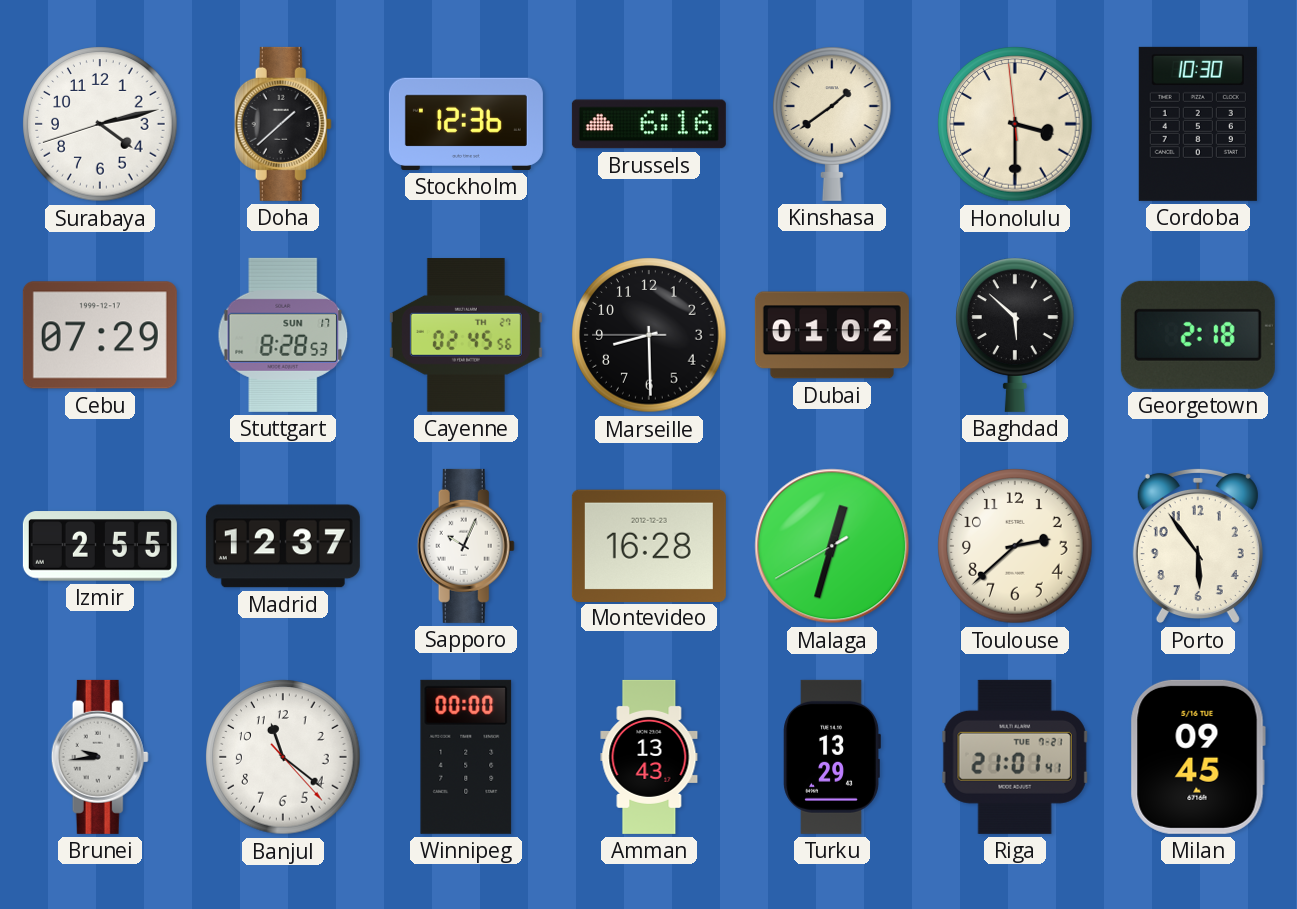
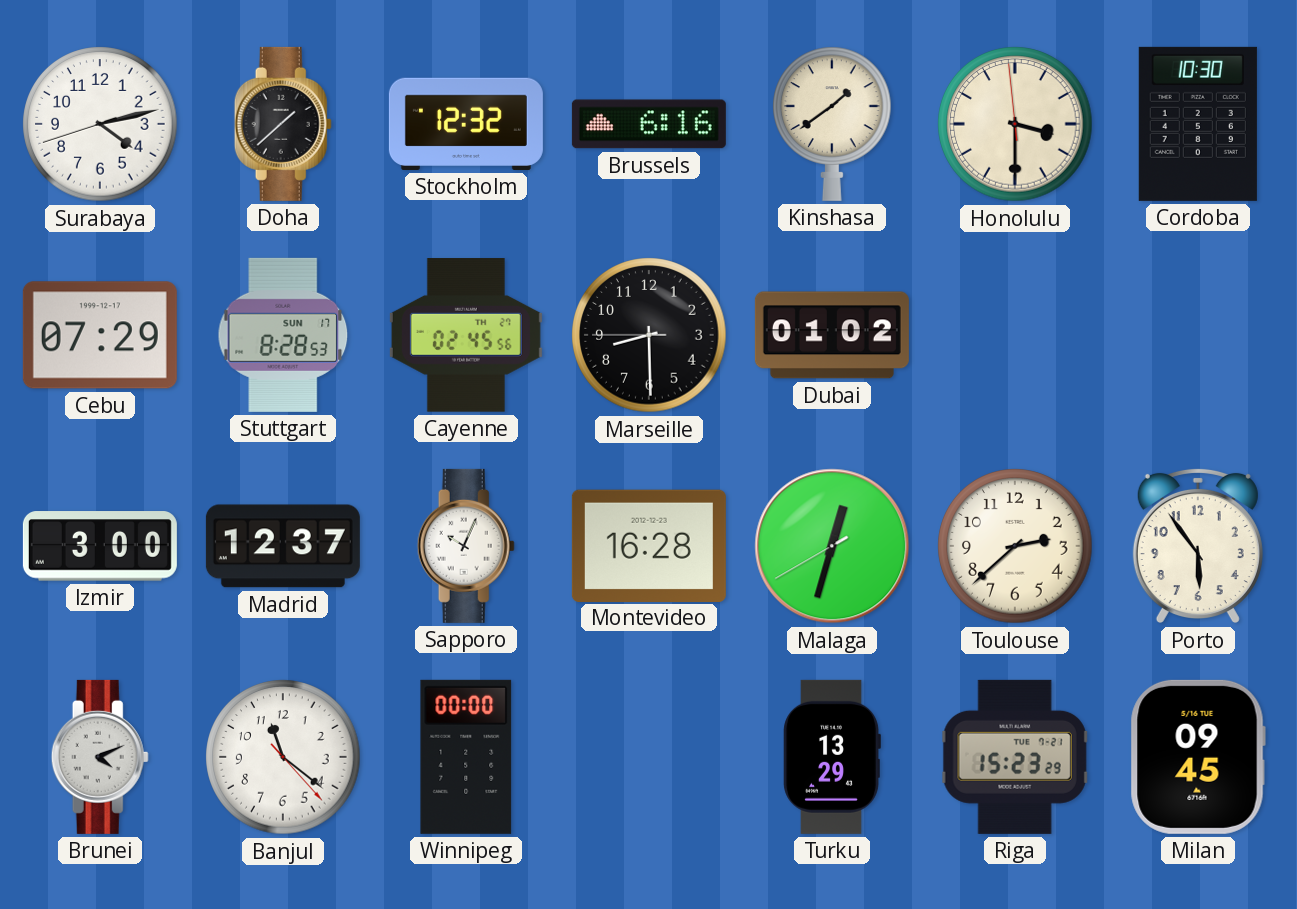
Stockholm: 12:36 -> 12:32
Baghdad: 5:52 -> none
Georgetown: 2:18 -> none
Izmir: 2:55 -> 3:00
Brunei: 9:44 -> 4:11
Amman: 13:43 -> none
Riga: 21:01 -> 15:23
